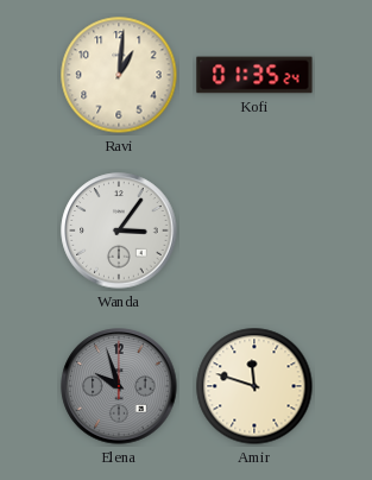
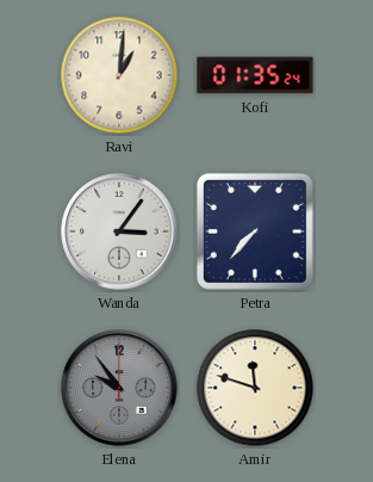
Petra: none -> 7:37
Elena: 9:57 -> 9:54
